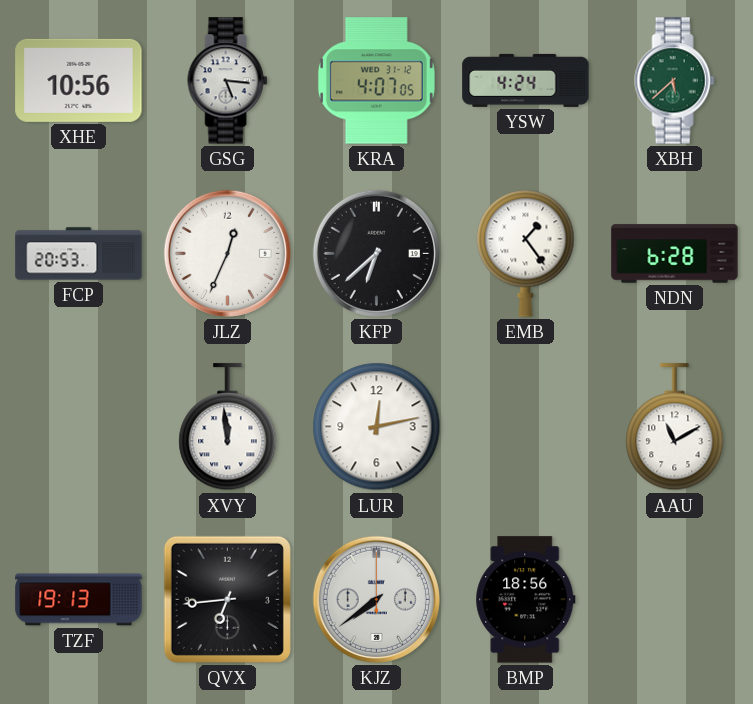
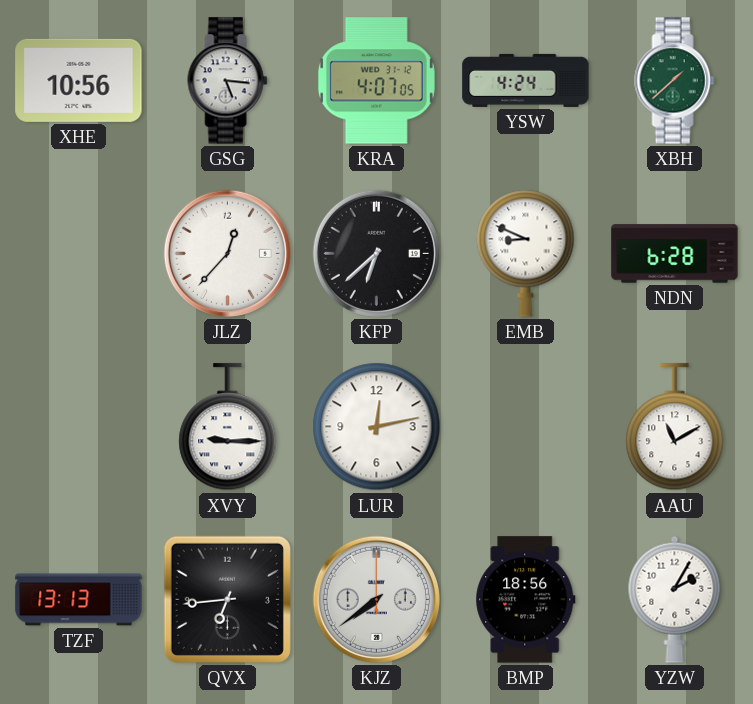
XBH: 5:38 -> 1:38
FCP: 20:53 -> none
JLZ: 12:34 -> 12:37
EMB: 1:24 -> 8:49
XVY: 11:59 -> 9:15
TZF: 19:13 -> 13:13
YZW: none -> 2:05
